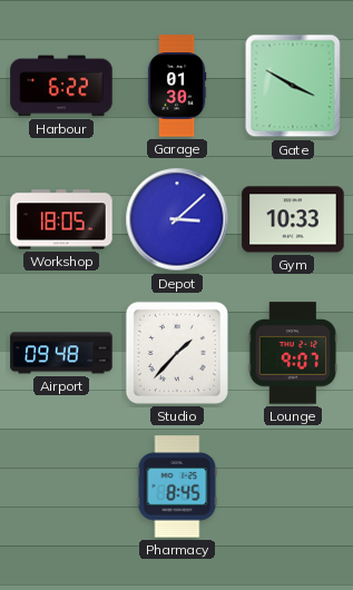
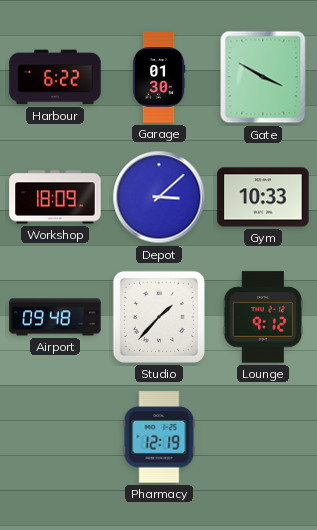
Workshop: 18:05 -> 18:09
Lounge: 9:07 -> 9:12
Pharmacy: 8:45 -> 12:19
